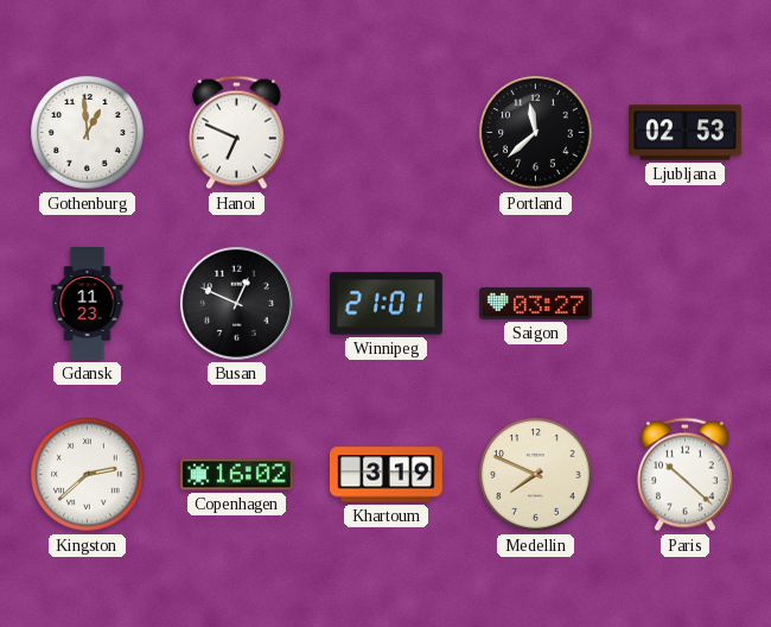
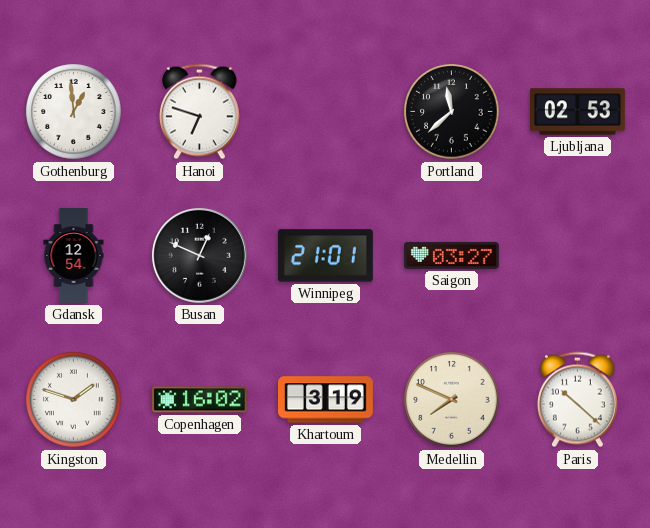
Hanoi: 6:49 -> 6:48
Gdansk: 11:23 -> 12:54
Kingston: 2:38 -> 1:48
